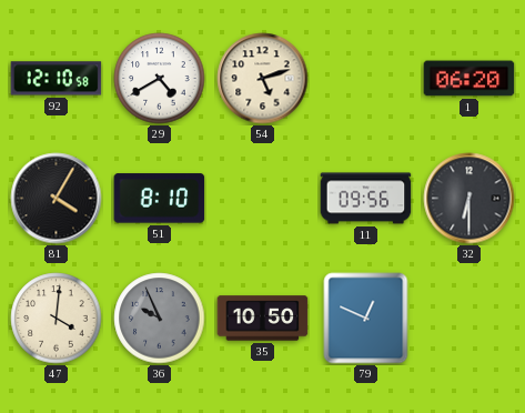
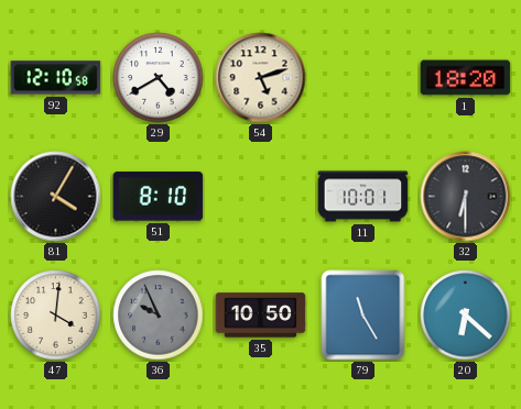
1: 06:20 -> 18:20
11: 09:56 -> 10:01
79: 12:49 -> 11:25
20: none -> 6:22
